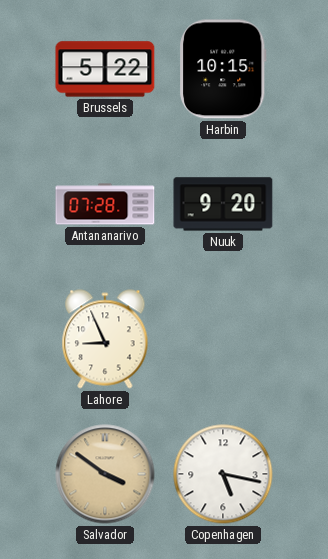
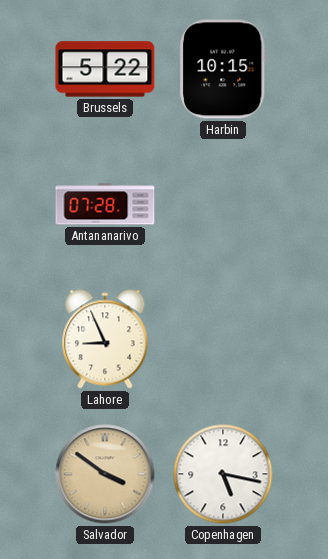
Nuuk: 9:20 -> none
